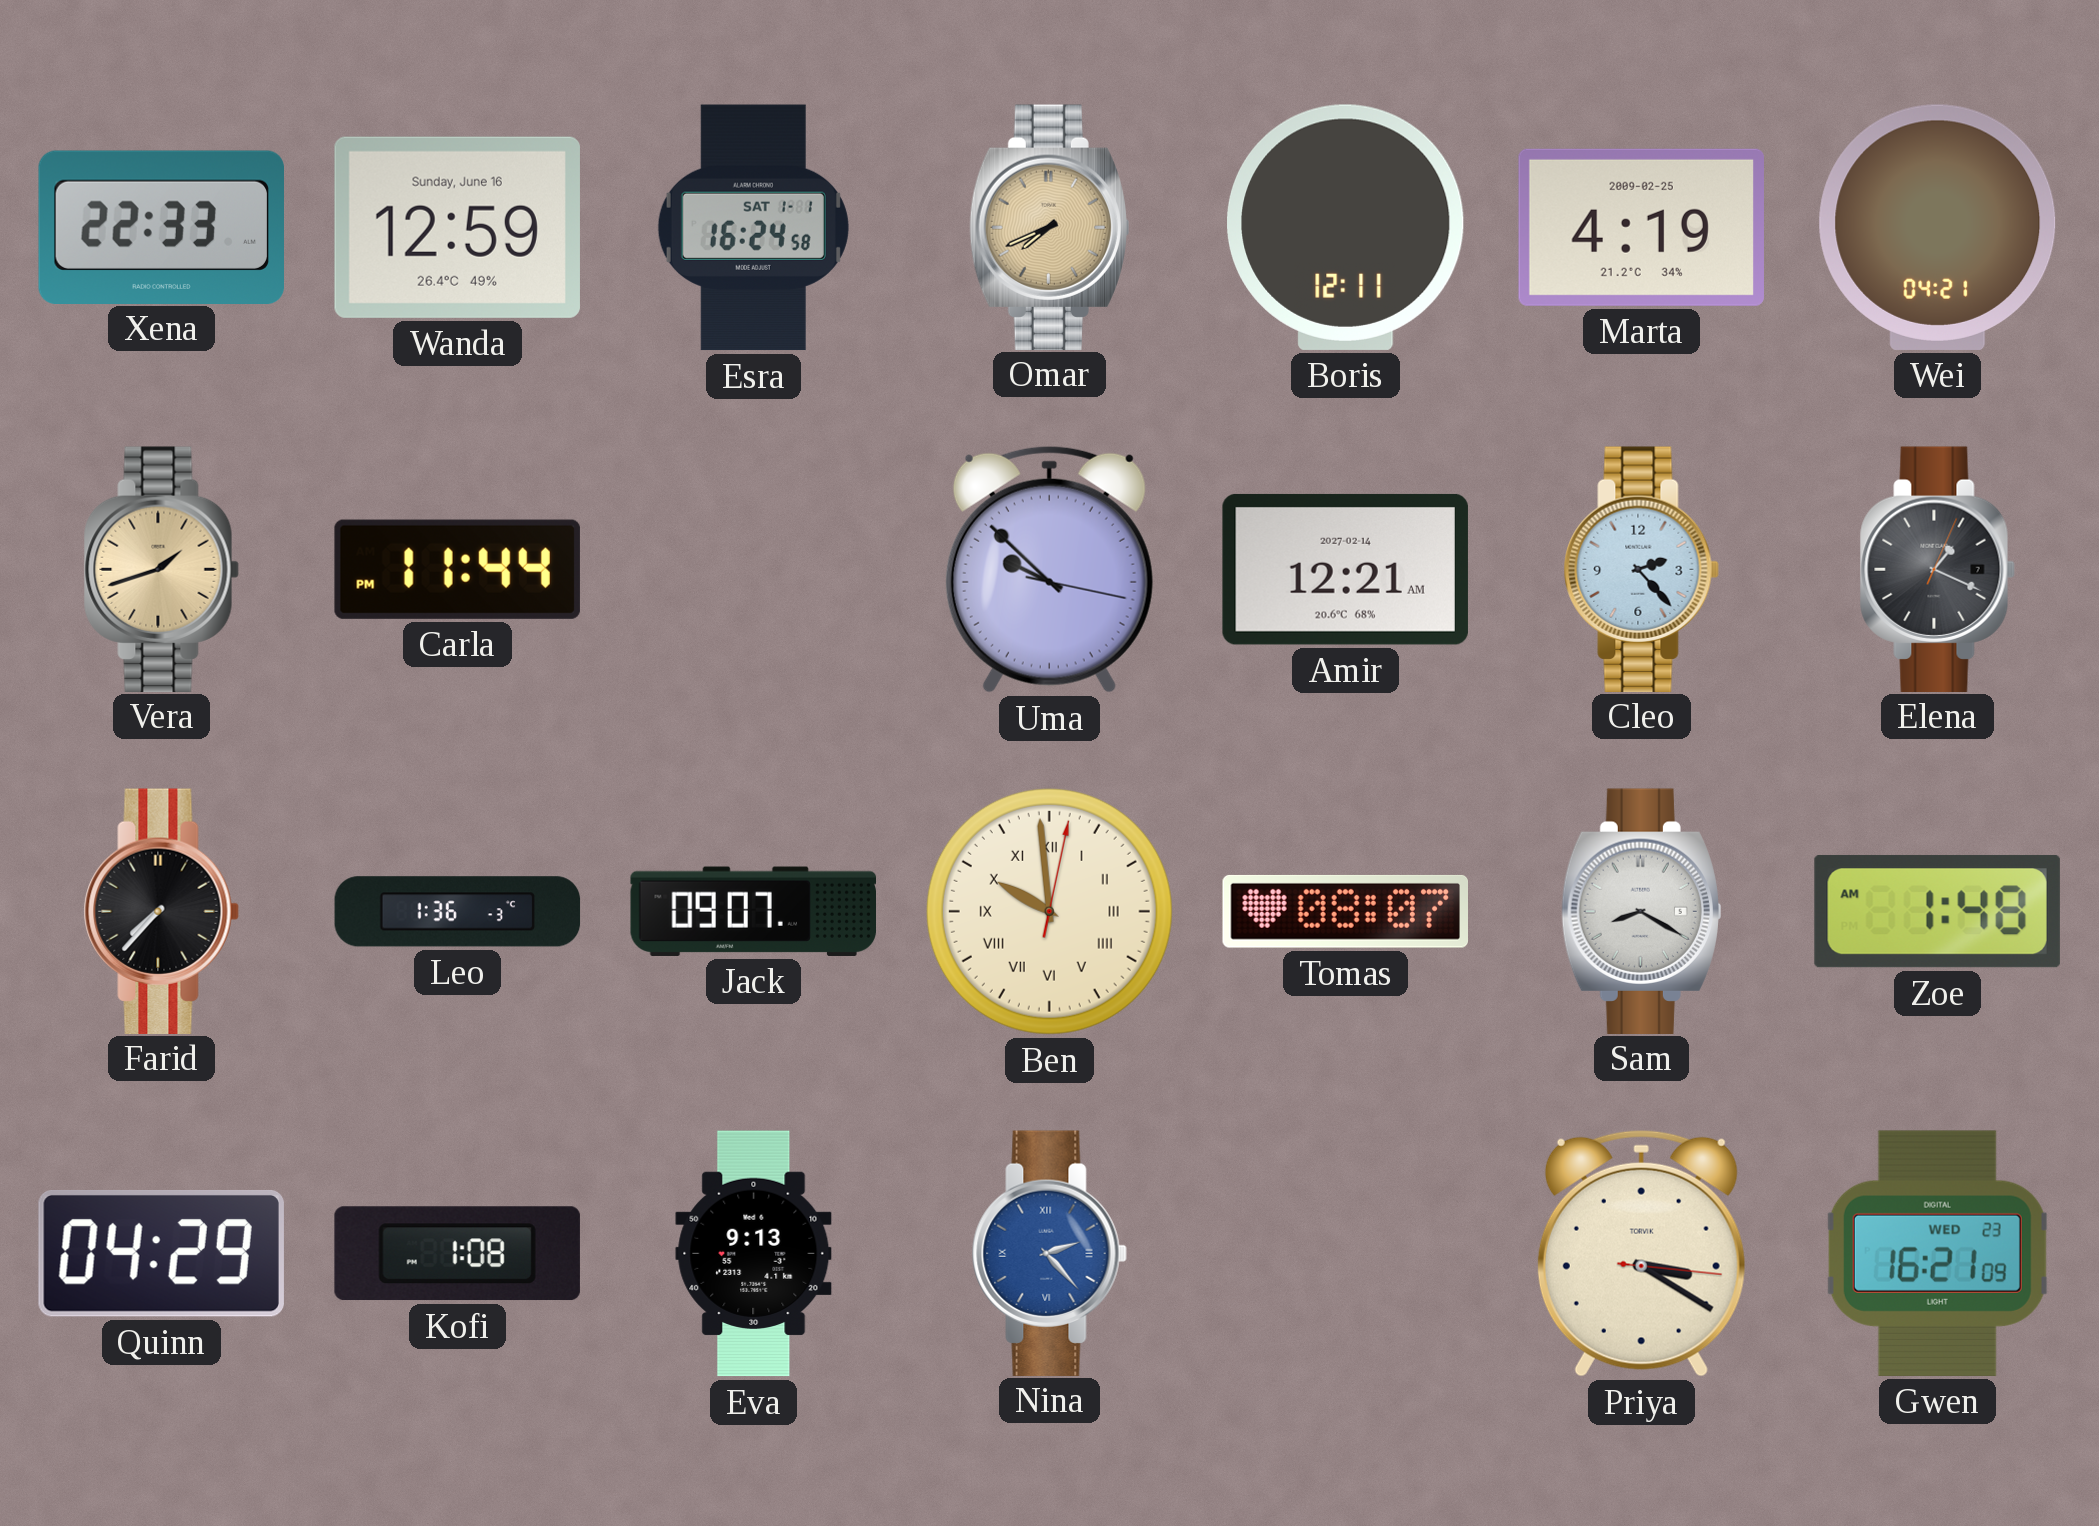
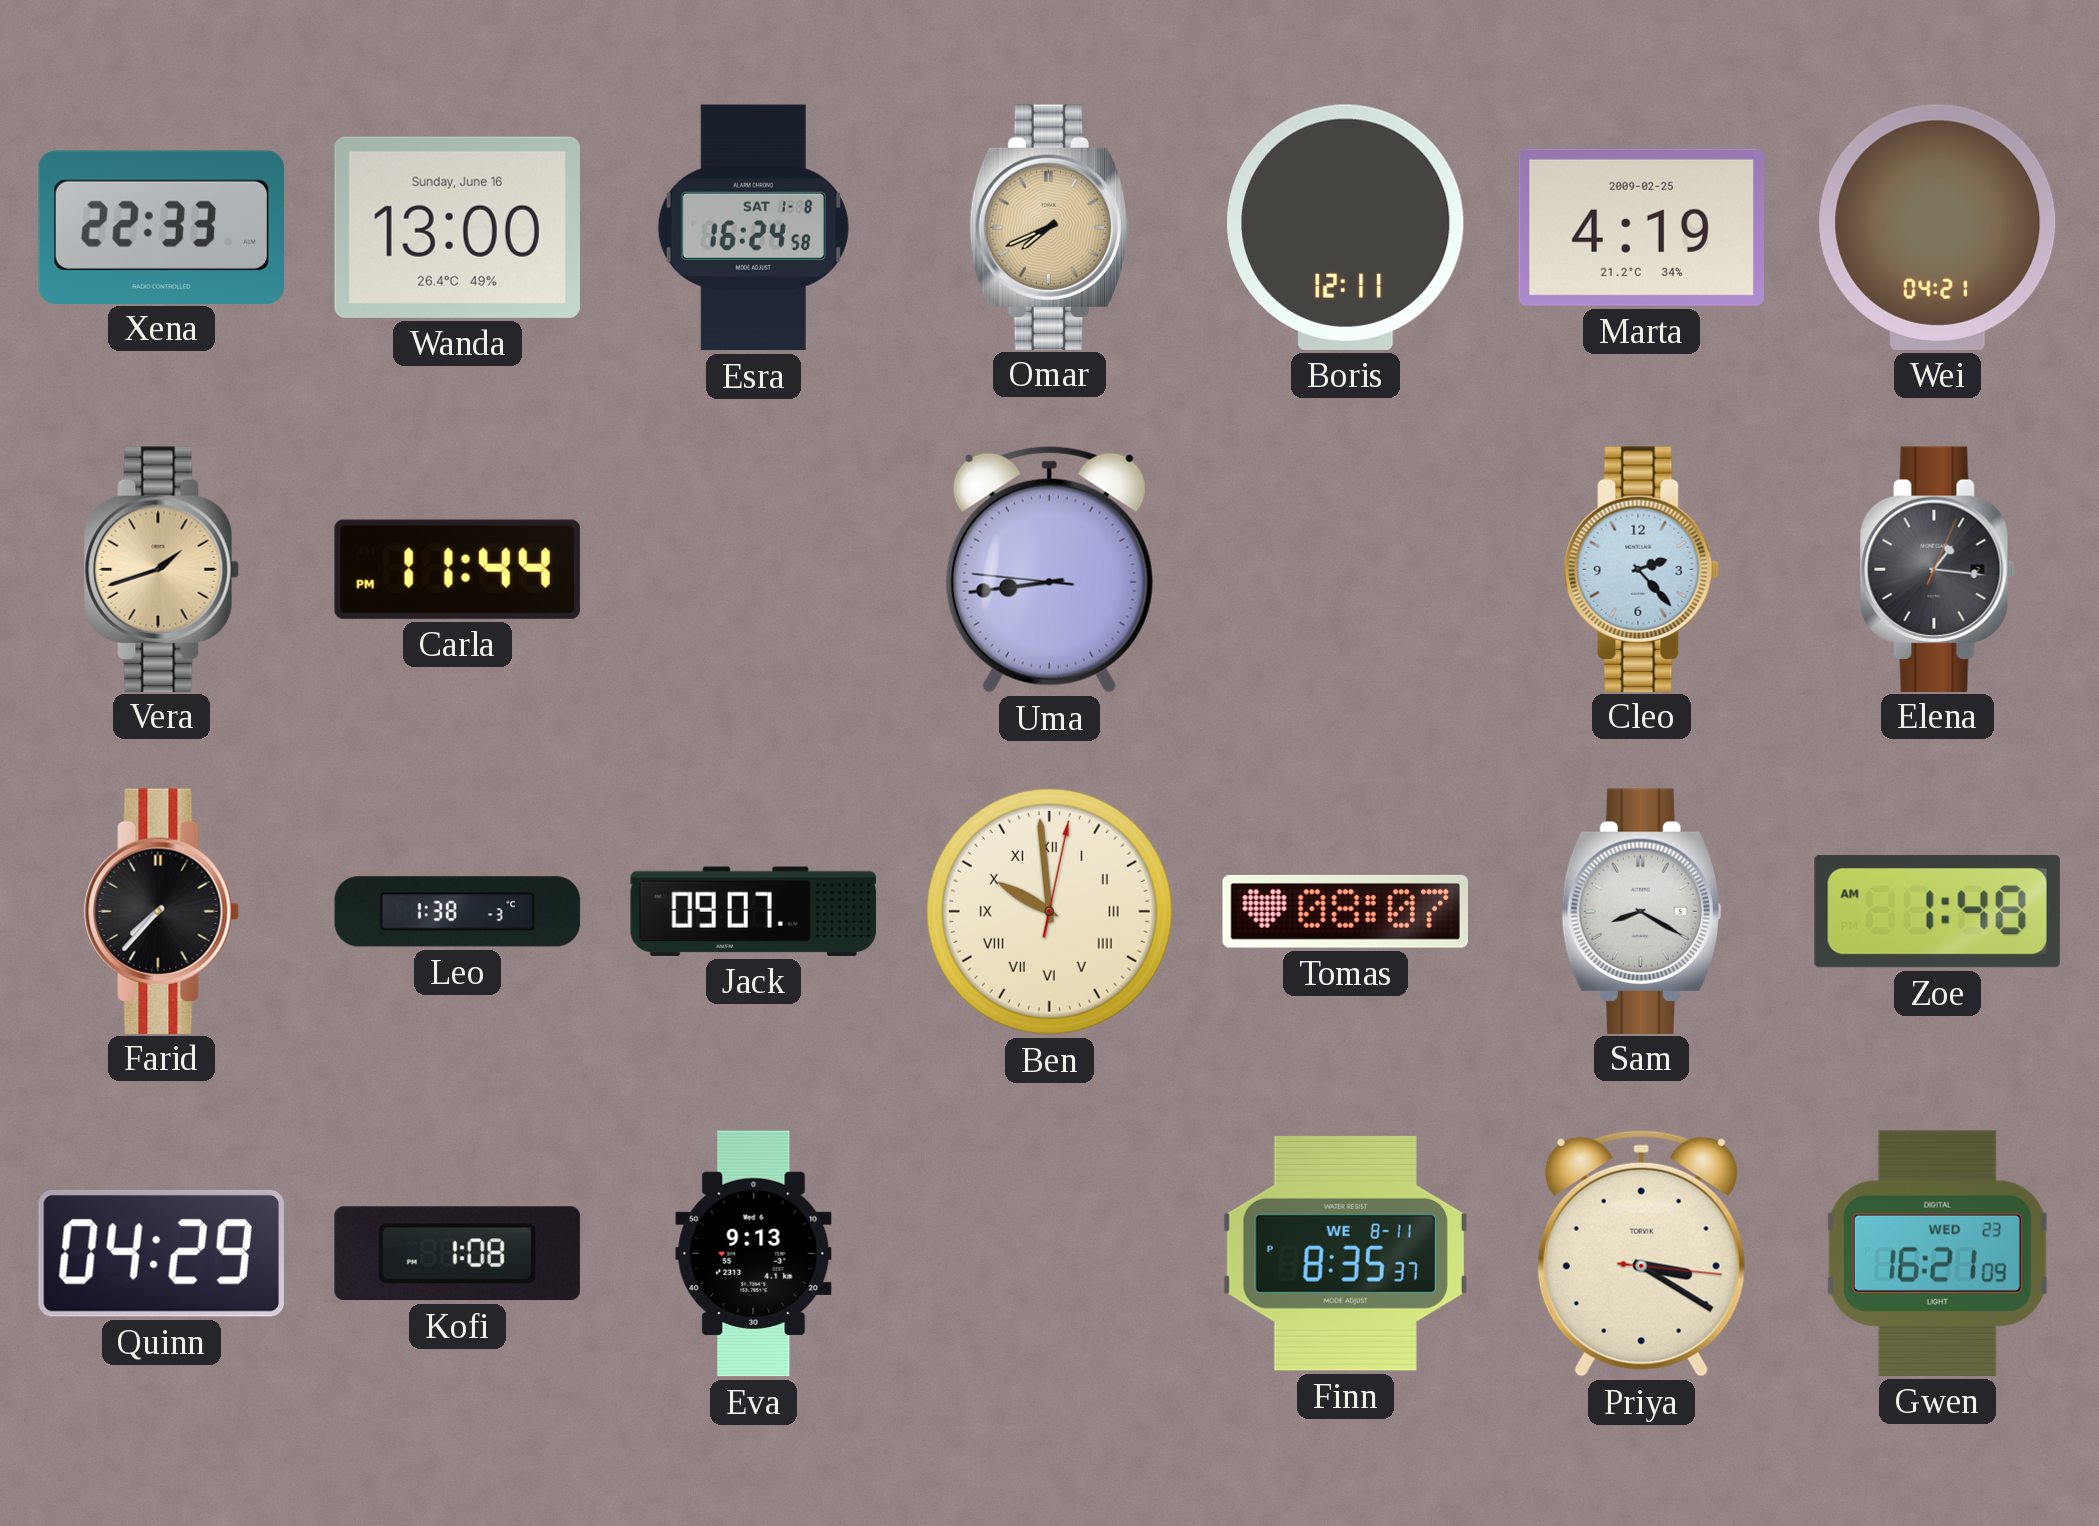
Wanda: 12:59 -> 13:00
Esra date: SAT 1-1 -> SAT 1-8
Uma: 9:52 -> 8:43
Amir: 12:21 -> none
Elena: 1:19 -> 1:16
Leo: 1:36 -> 1:38
Nina: 2:23 -> none
Finn: none -> 8:35
